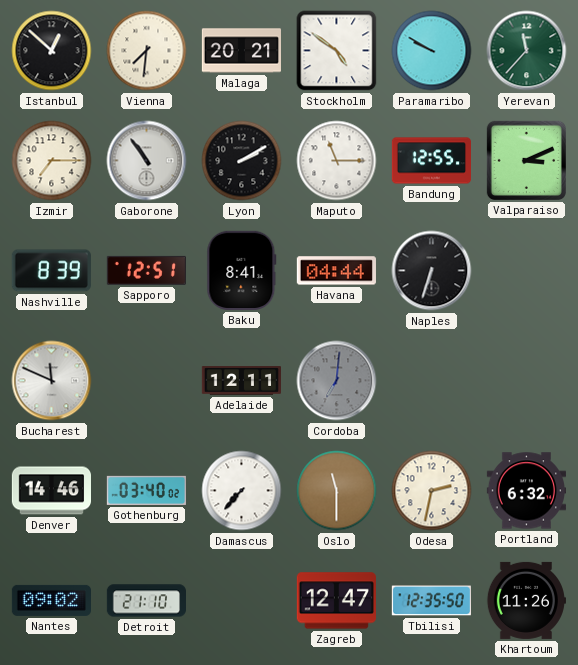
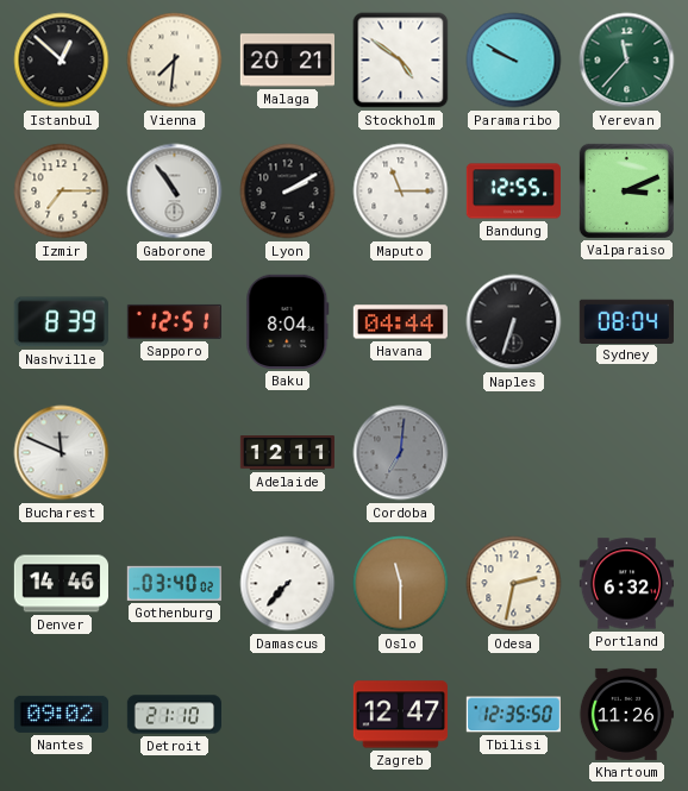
Baku: 8:41 -> 8:04
Sydney: none -> 08:04
